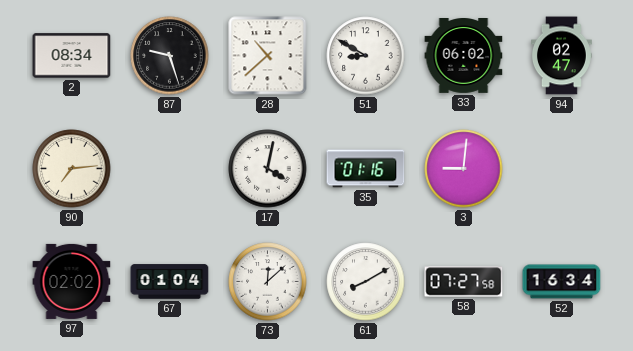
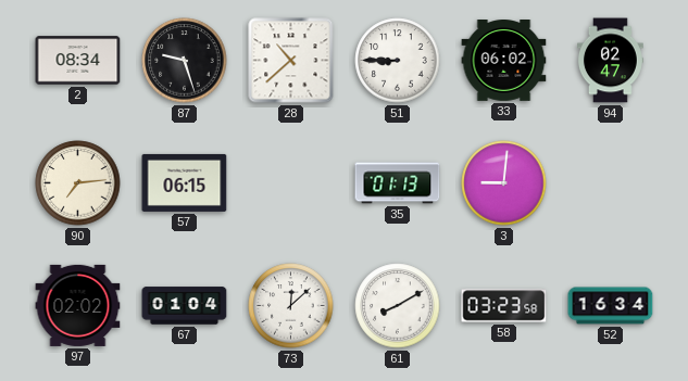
51: 8:50 -> 8:45
57: none -> 06:15
17: 4:02 -> none
35: 01:16 -> 01:13
58: 07:27 -> 03:23
